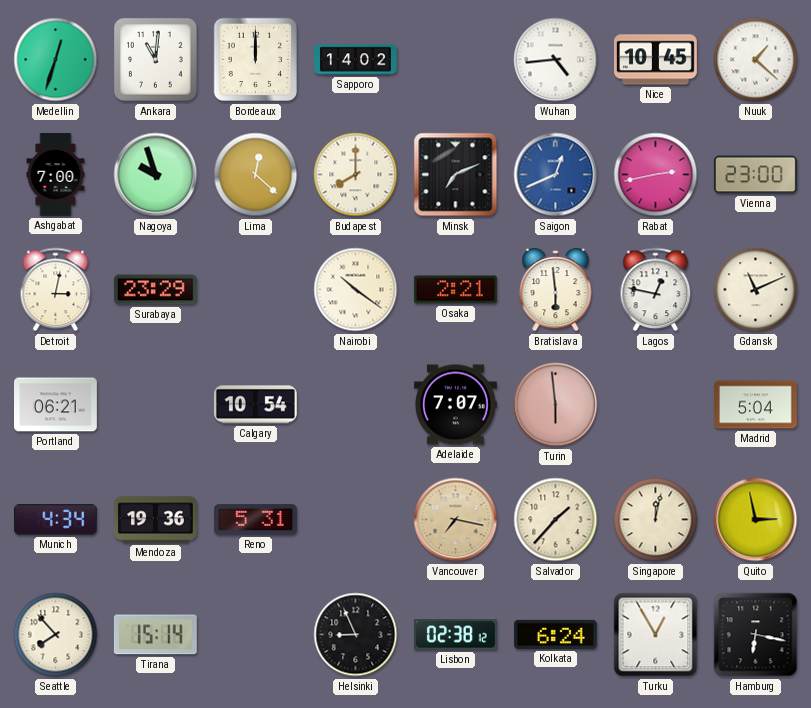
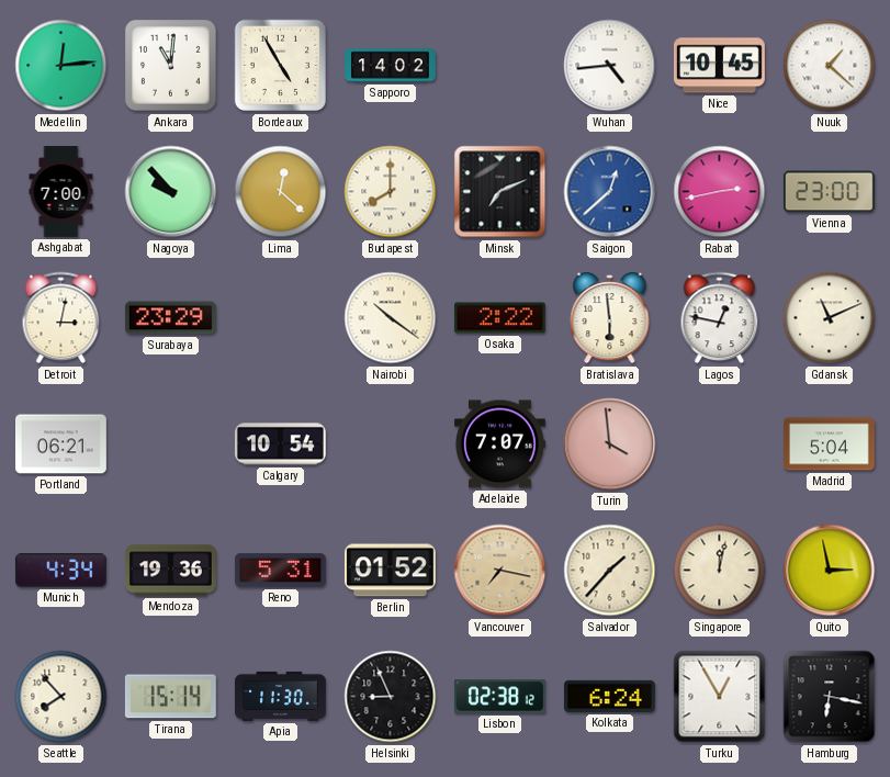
Medellin: 12:33 -> 12:14
Bordeaux: 12:00 -> 4:55
Nagoya: 9:57 -> 9:53
Saigon: 12:41 -> 12:38
Osaka: 2:21 -> 2:22
Turin: 5:59 -> 3:59
Berlin: none -> 01:52
Apia: none -> 11:30
